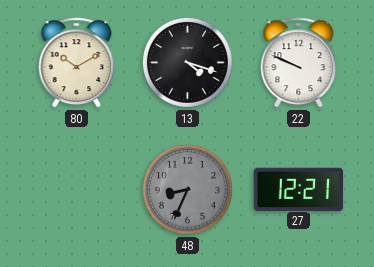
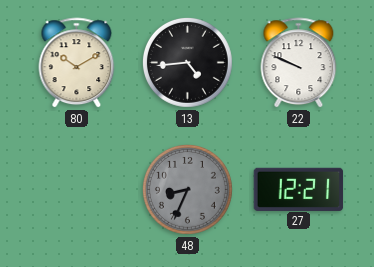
13: 4:18 -> 4:44
